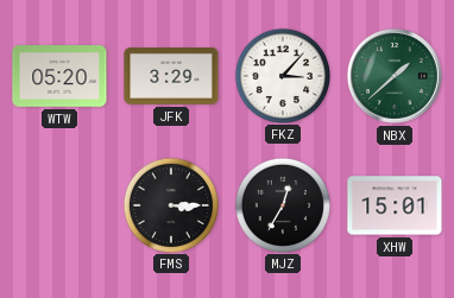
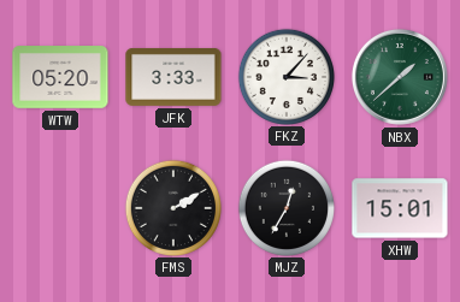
JFK: 3:29 -> 3:33
FMS: 3:15 -> 2:10
